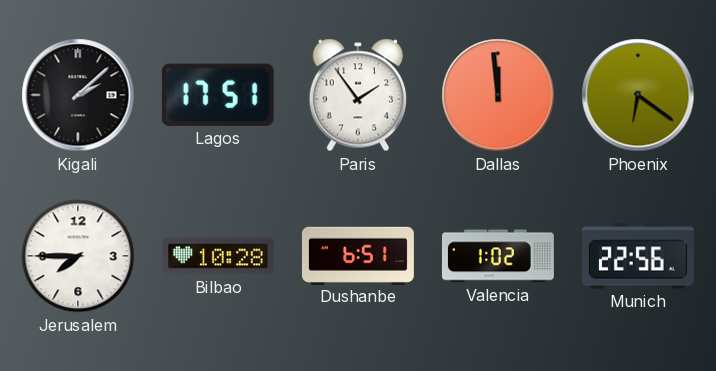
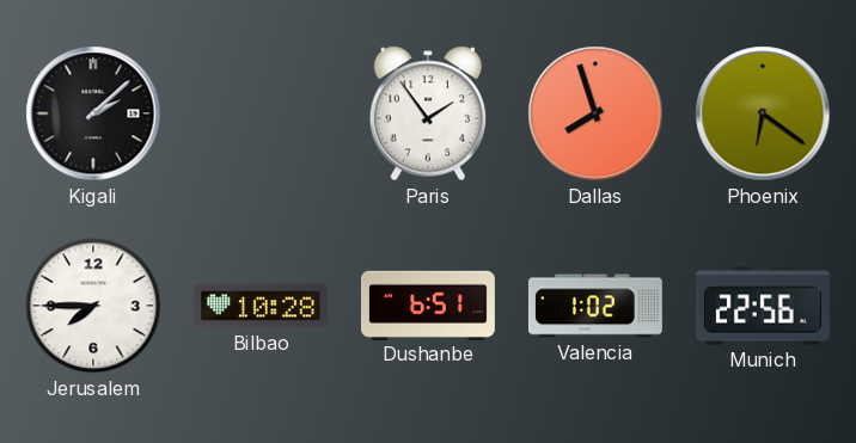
Lagos: 17:51 -> none
Dallas: 11:59 -> 7:57
